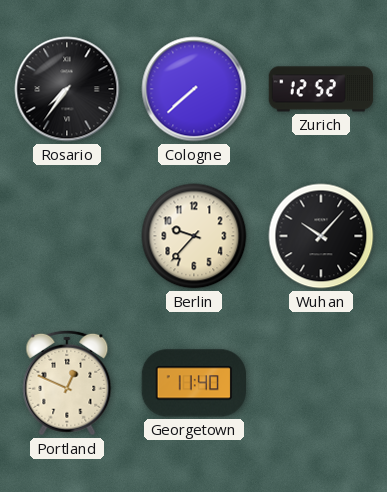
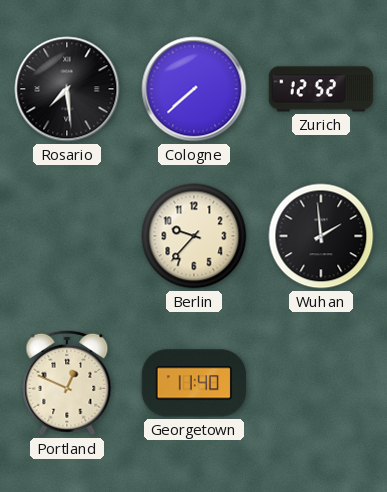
Rosario: 7:36 -> 7:29
Wuhan: 10:07 -> 1:59
